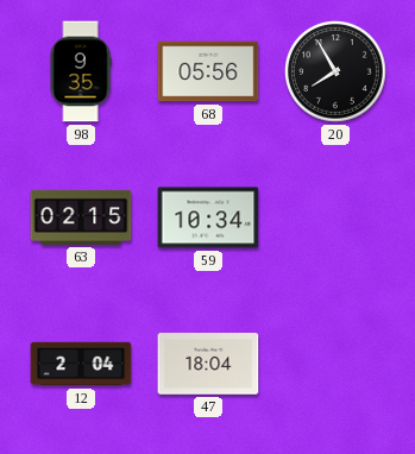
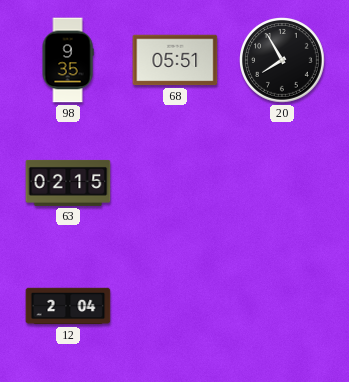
68: 05:56 -> 05:51
59: 10:34 -> none
47: 18:04 -> none
